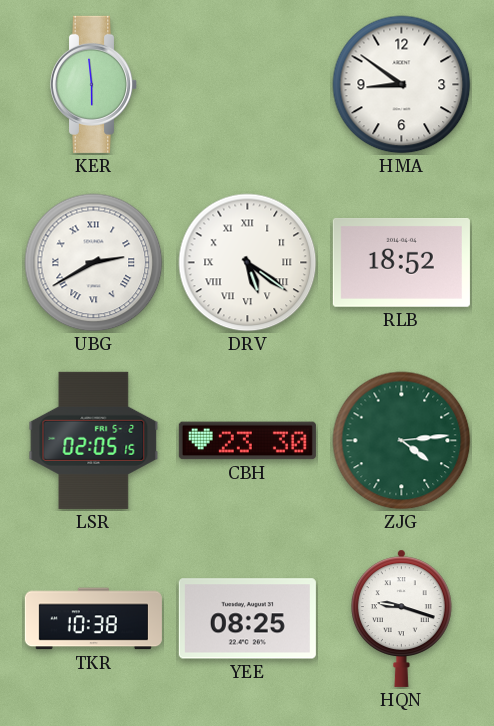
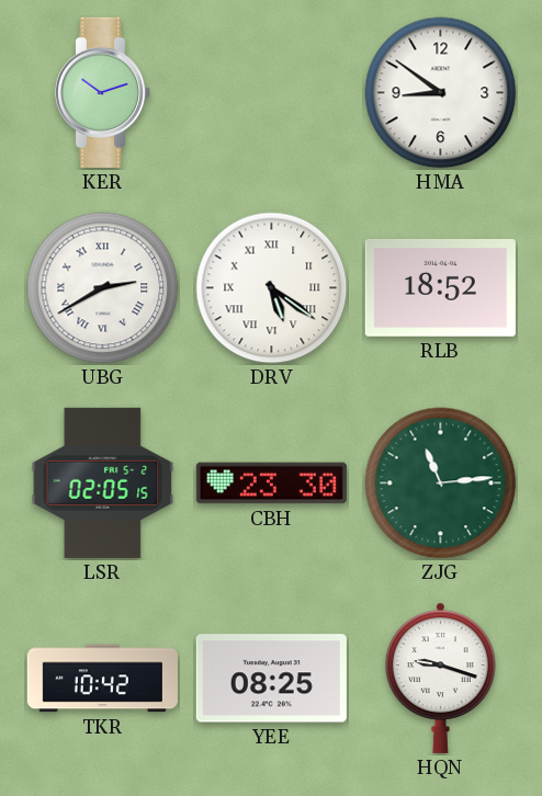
KER: 5:59 -> 10:12
ZJG: 4:14 -> 11:14
TKR: 10:38 -> 10:42
